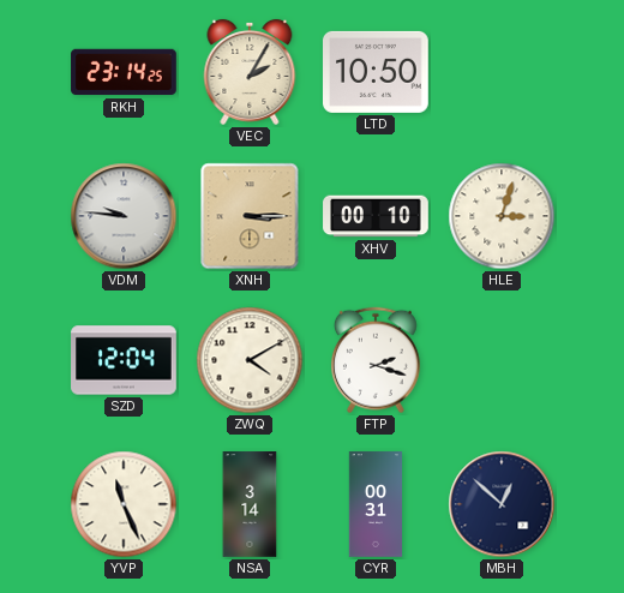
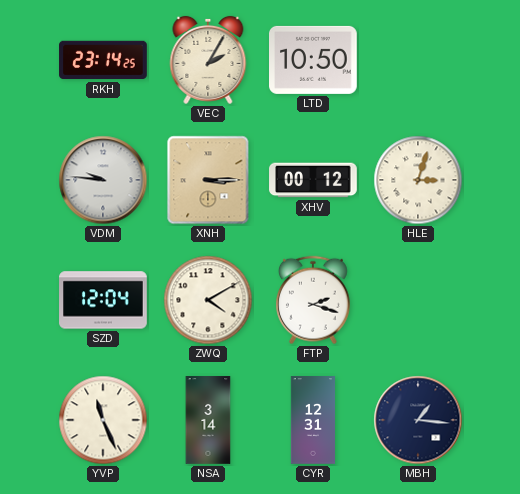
XHV: 00:10 -> 00:12
CYR: 00:31 -> 12:31
MBH: 12:52 -> 1:16
